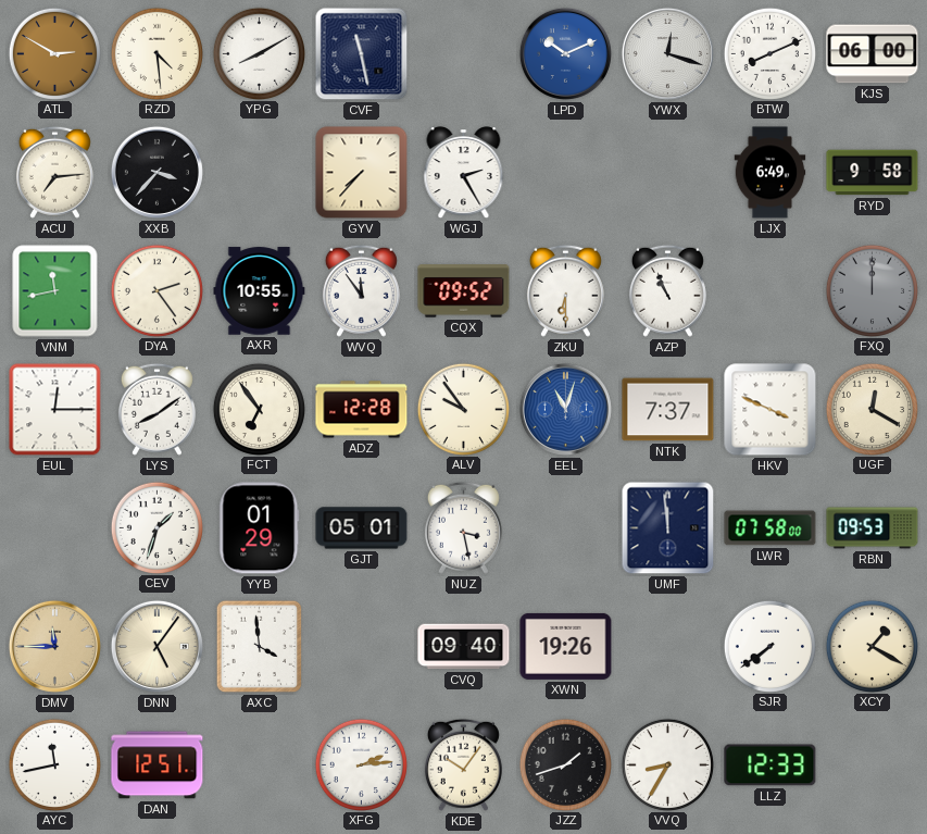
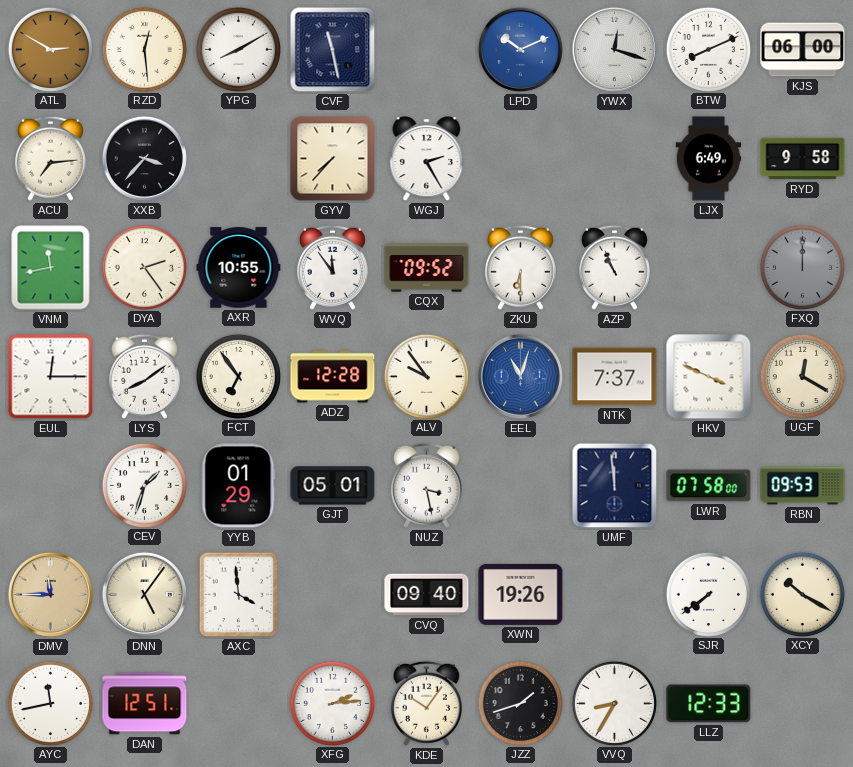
RZD: 4:29 -> 12:29
XCY: 1:20 -> 10:20
